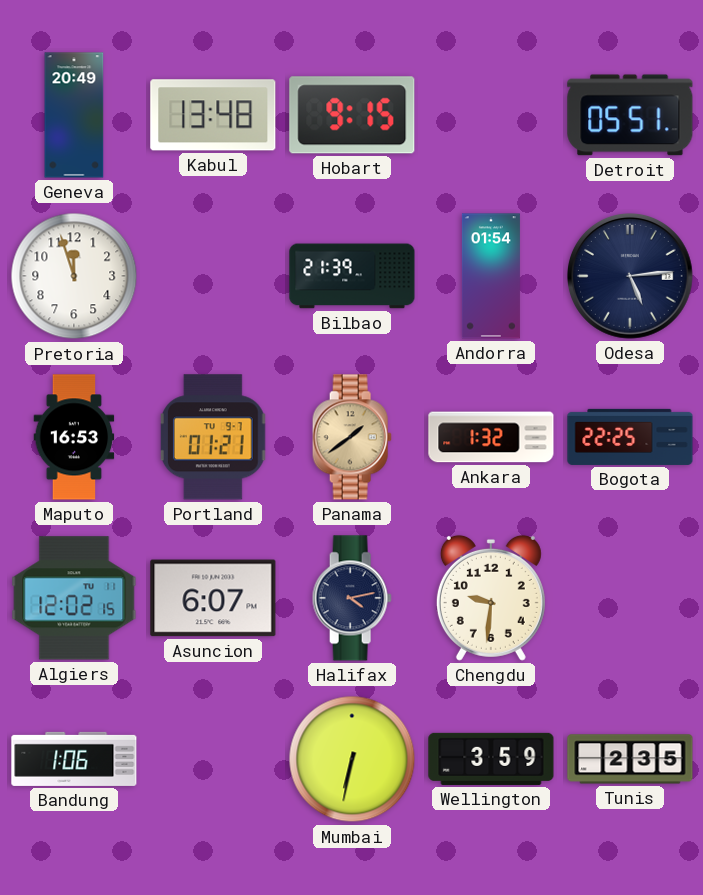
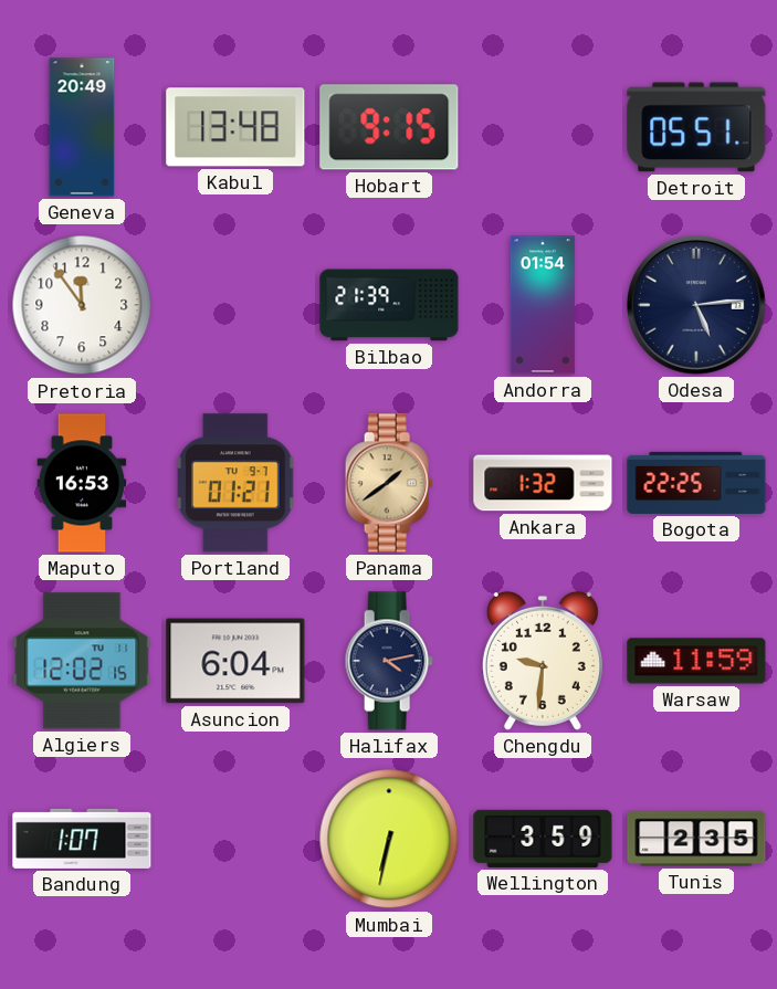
Pretoria: 11:57 -> 11:54
Asuncion: 6:07 -> 6:04
Warsaw: none -> 11:59
Bandung: 1:06 -> 1:07
